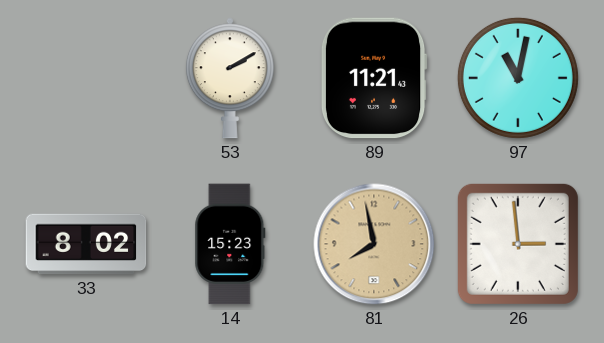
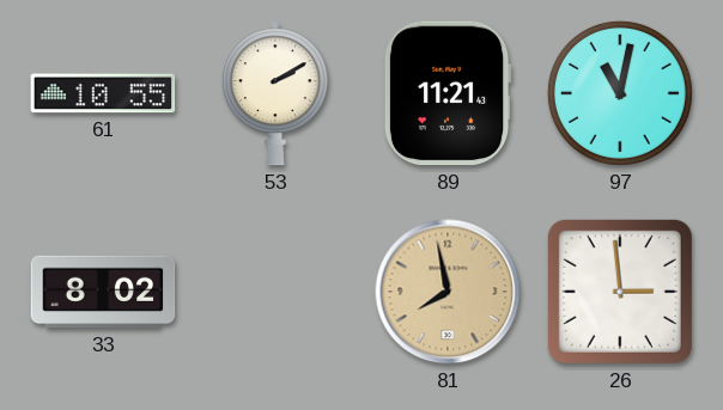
61: none -> 10:55
14: 15:23 -> none
